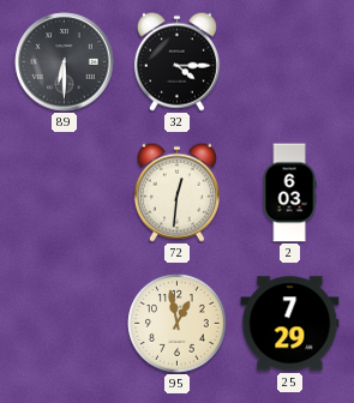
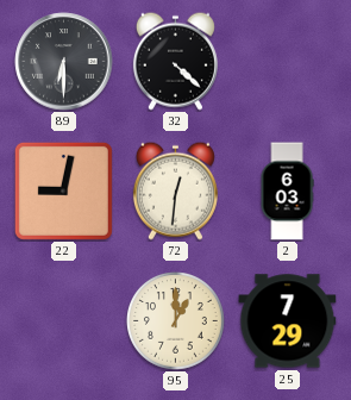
32: 4:15 -> 4:22
22: none -> 9:02
95: 12:58 -> 1:00
